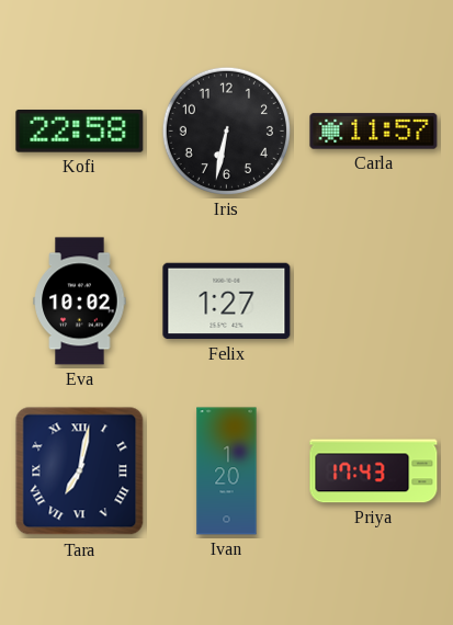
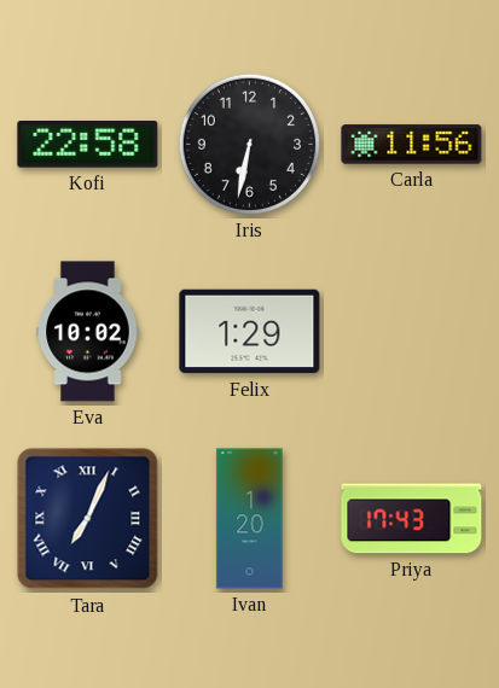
Carla: 11:57 -> 11:56
Felix: 1:27 -> 1:29
Tara: 7:02 -> 7:04
